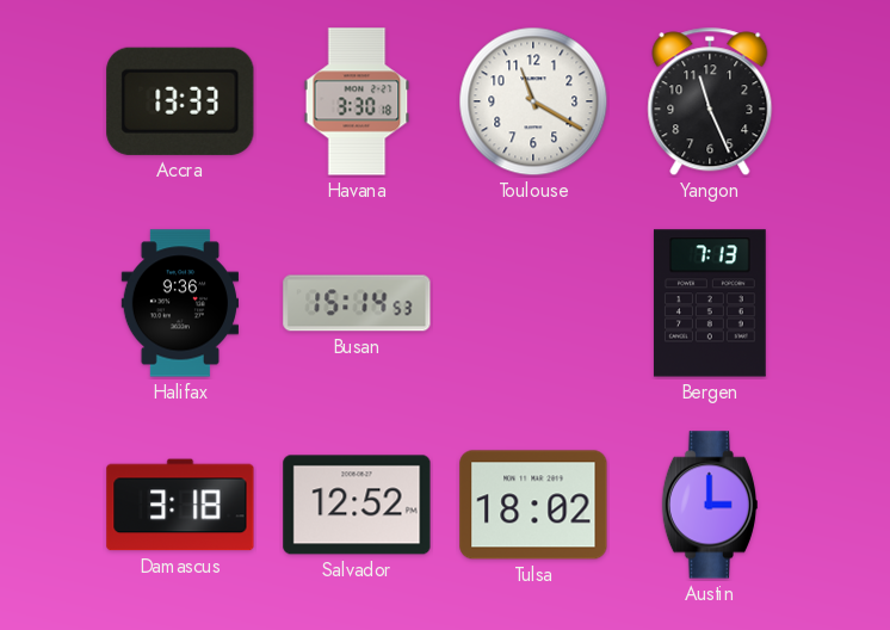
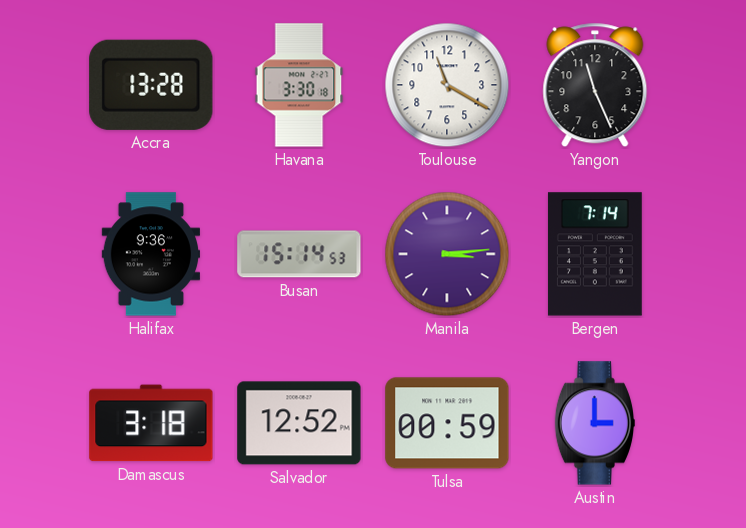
Accra: 13:33 -> 13:28
Manila: none -> 3:14
Bergen: 7:13 -> 7:14
Tulsa: 18:02 -> 00:59
